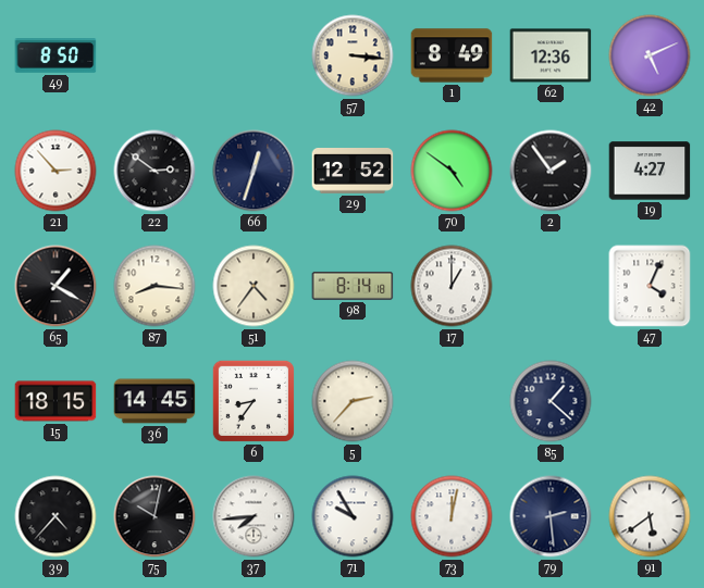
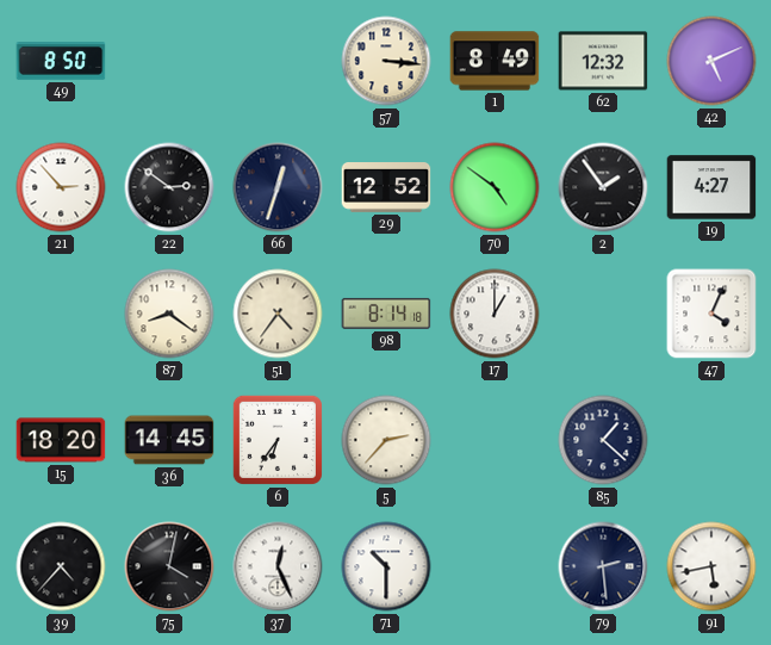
62: 12:36 -> 12:32
65: 1:20 -> none
87: 8:16 -> 8:21
15: 18:15 -> 18:20
6: 8:36 -> 6:36
75: 10:02 -> 4:02
37: 7:44 -> 12:26
71: 9:55 -> 10:30
73: 12:02 -> none
91: 5:39 -> 5:43
